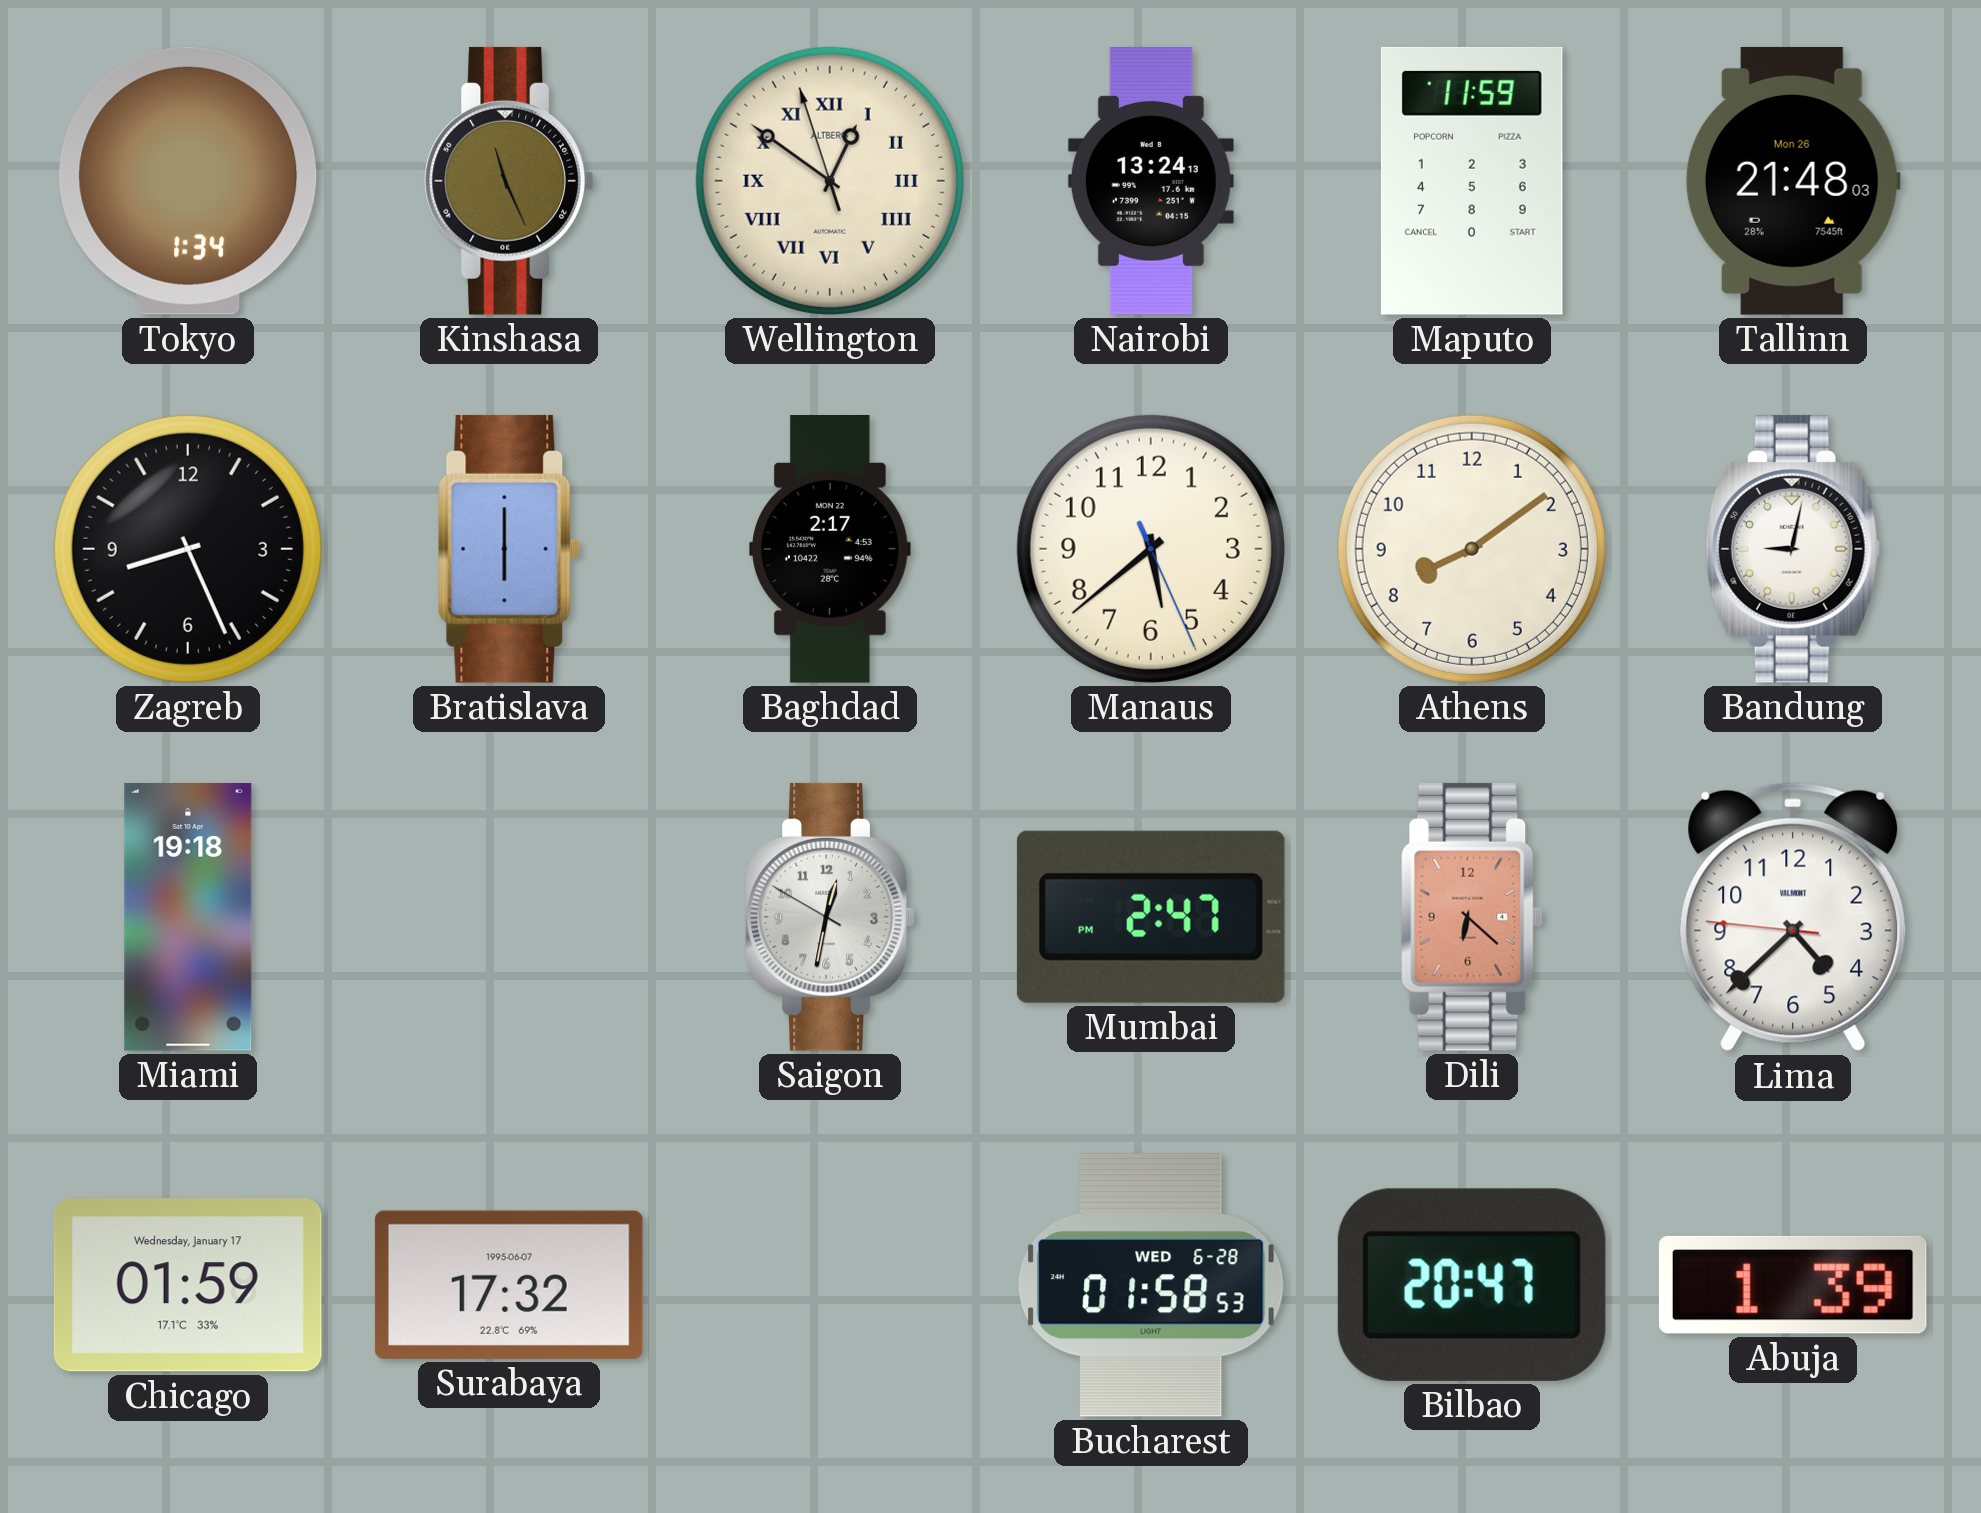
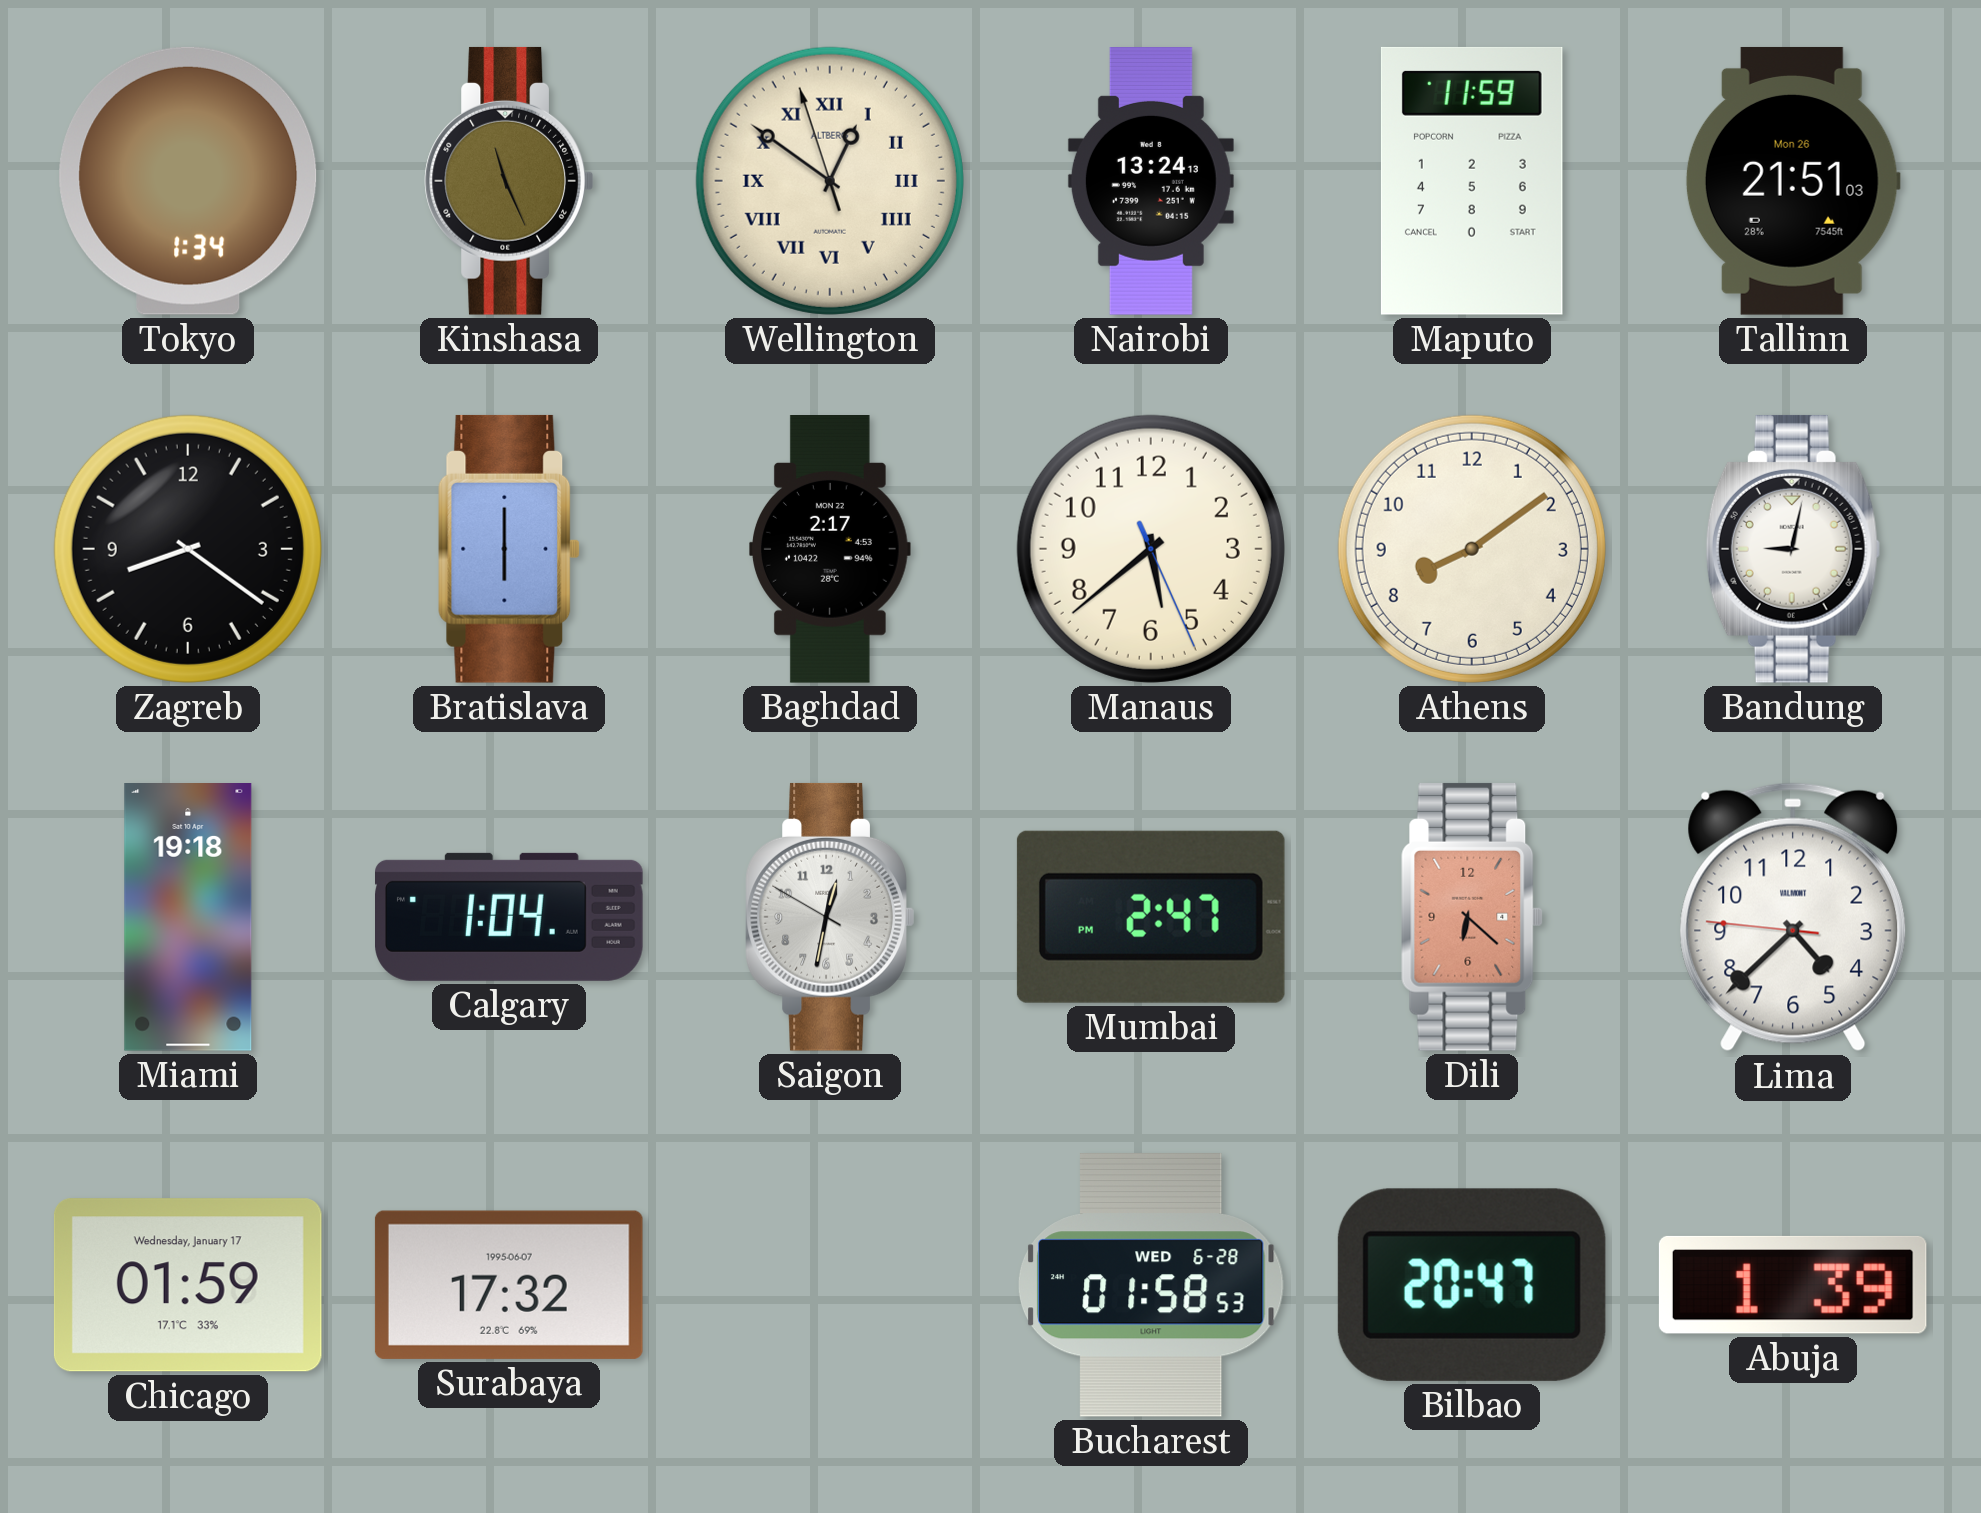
Tallinn: 21:48 -> 21:51
Zagreb: 8:26 -> 8:21
Calgary: none -> 1:04
